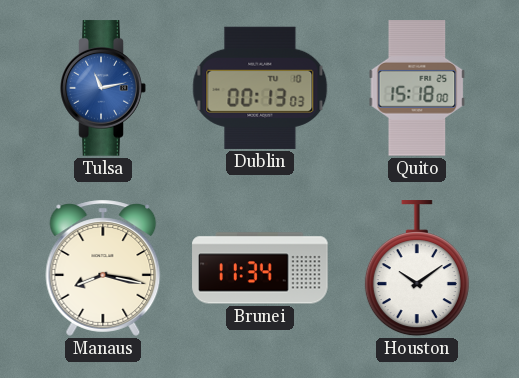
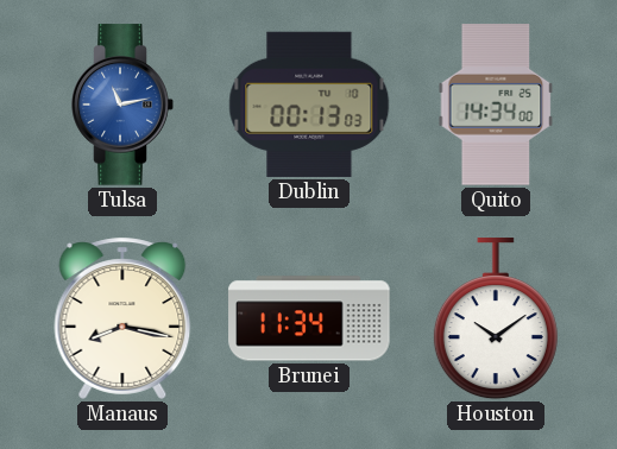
Quito: 15:18 -> 14:34
